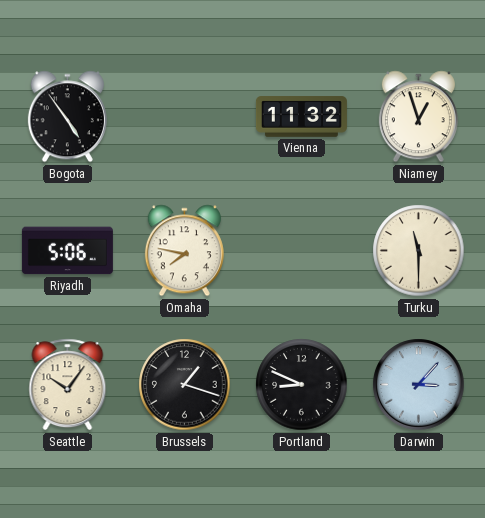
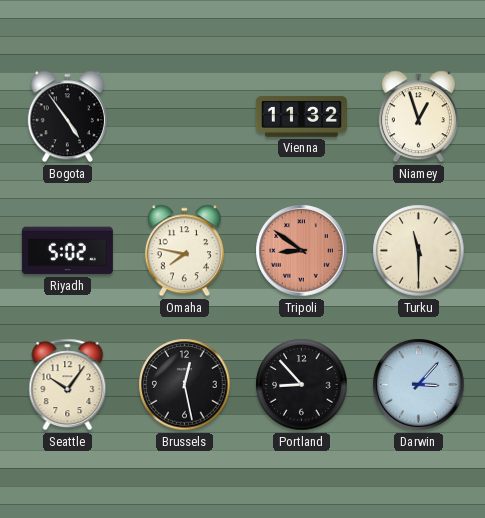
Riyadh: 5:06 -> 5:02
Tripoli: none -> 8:51
Brussels: 1:18 -> 12:28
Portland: 8:49 -> 8:53
